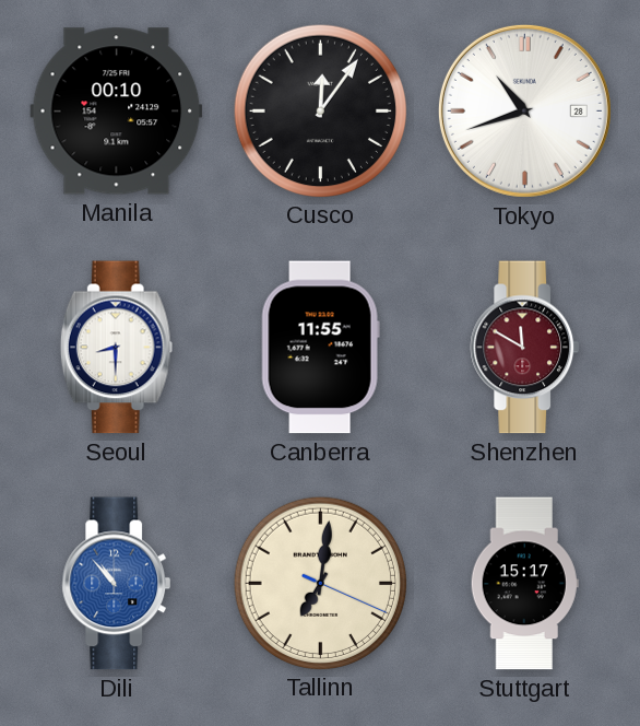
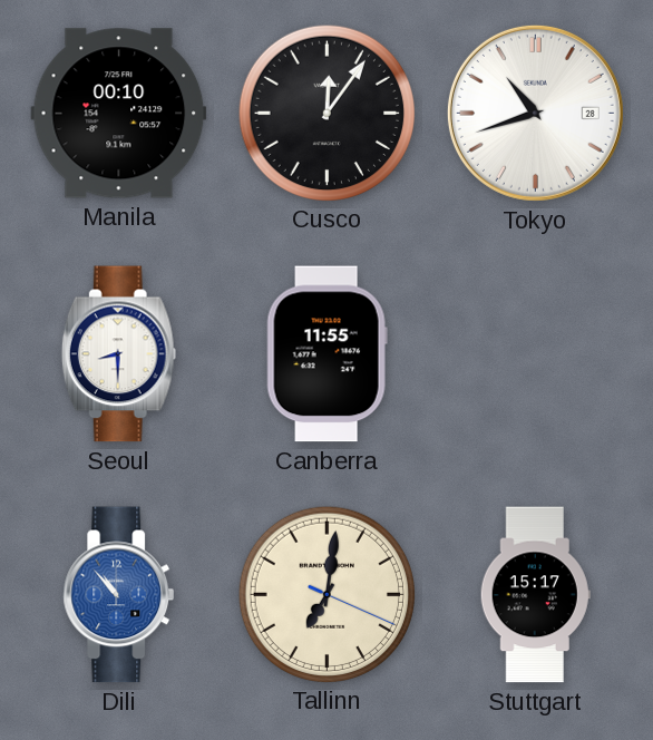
Shenzhen: 11:50 -> none
